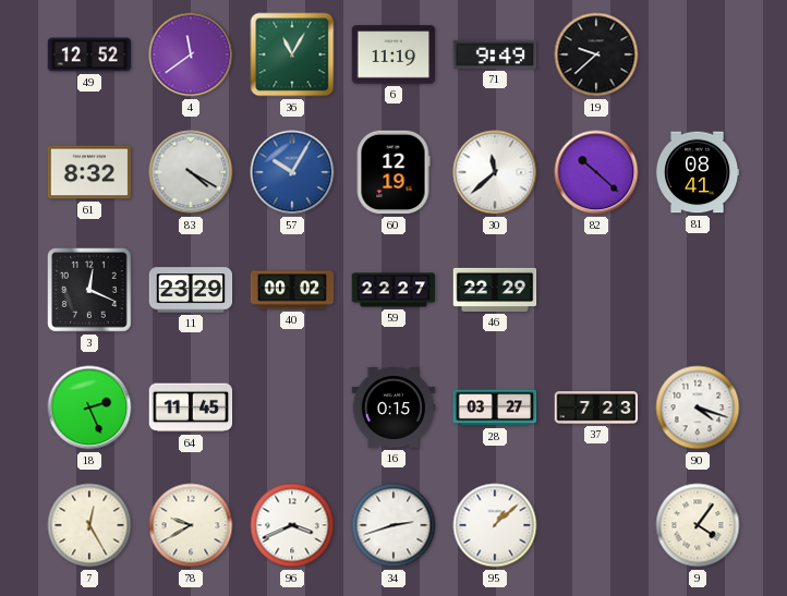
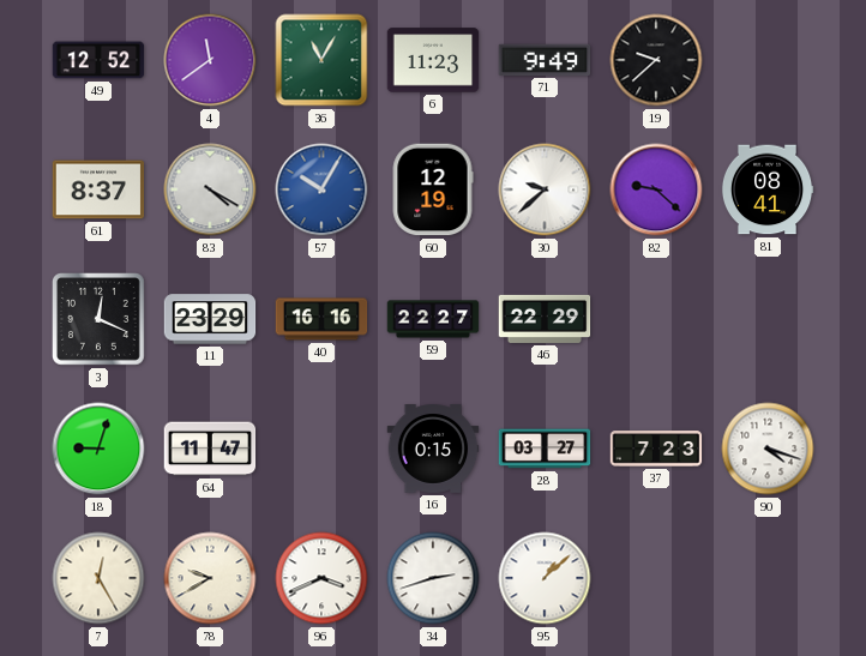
6: 11:19 -> 11:23
61: 8:32 -> 8:37
30: 11:38 -> 9:38
82: 10:22 -> 9:22
40: 00:02 -> 16:16
18: 2:26 -> 9:03
64: 11:45 -> 11:47
9: 4:06 -> none
